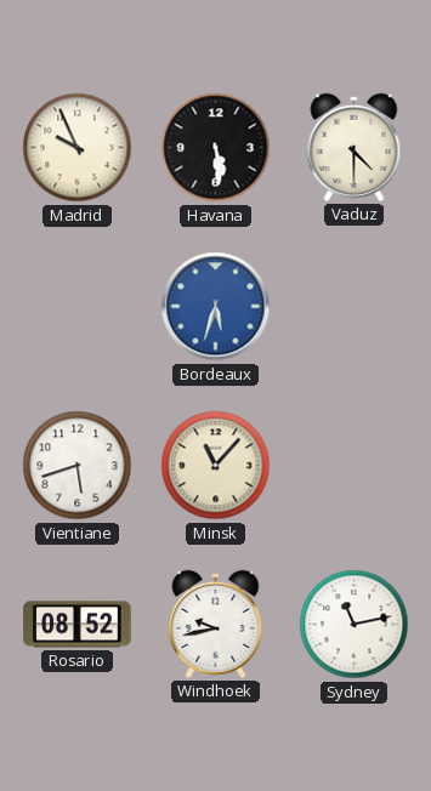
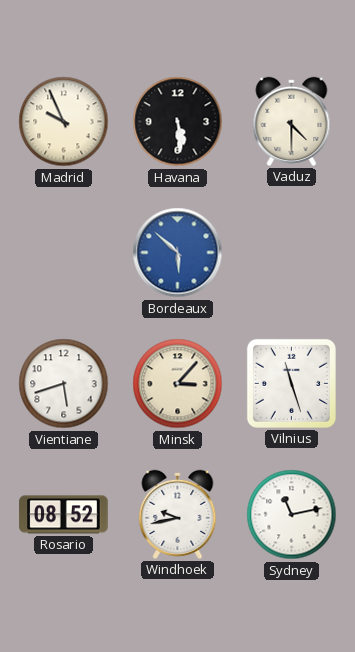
Bordeaux: 5:33 -> 5:52
Minsk: 11:07 -> 3:07
Vilnius: none -> 11:27
